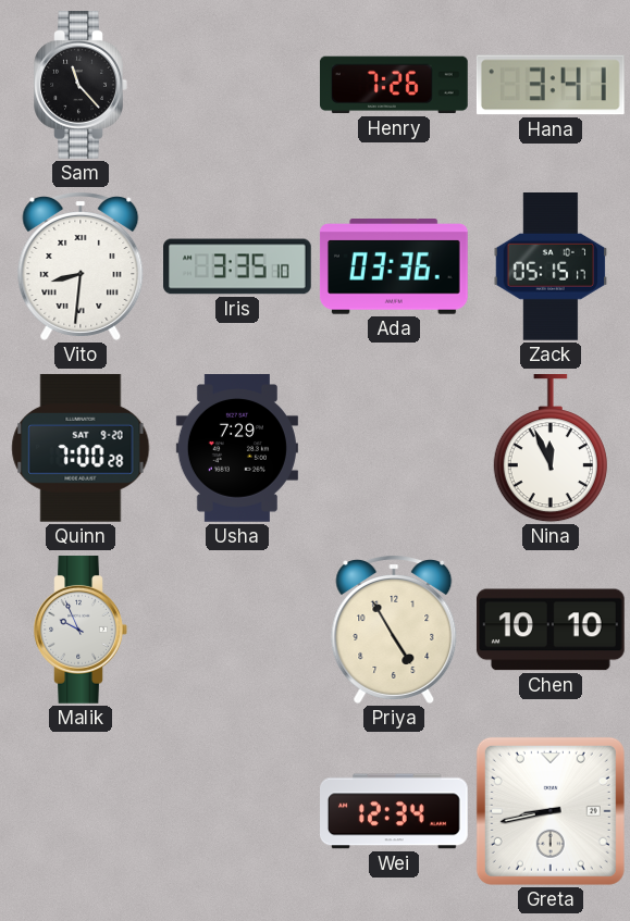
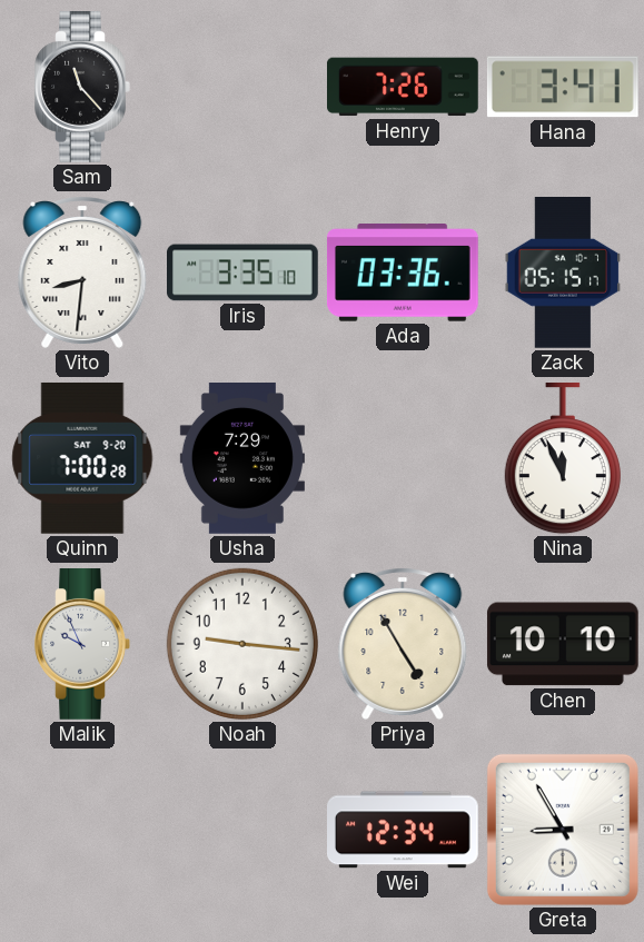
Noah: none -> 9:16
Greta: 8:43 -> 8:55
